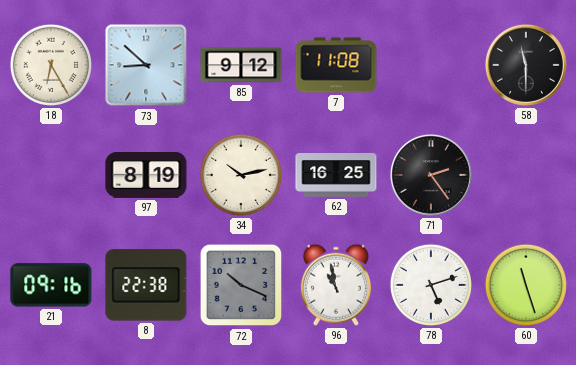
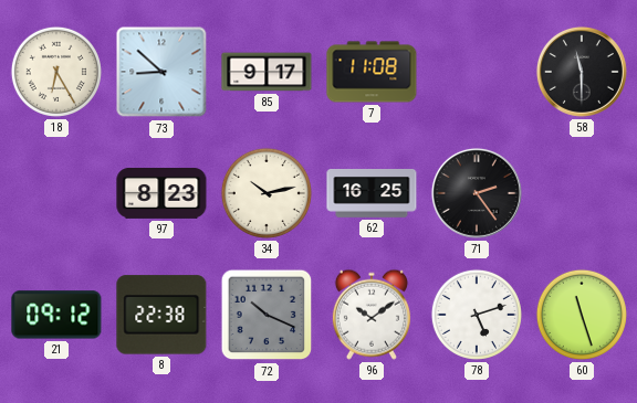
85: 9:12 -> 9:17
97: 8:19 -> 8:23
21: 09:16 -> 09:12
96: 10:58 -> 10:09
